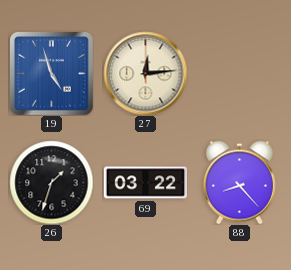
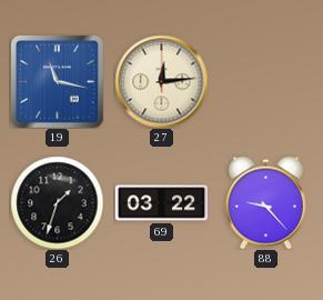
19: 4:57 -> 11:17
88: 8:23 -> 9:23
